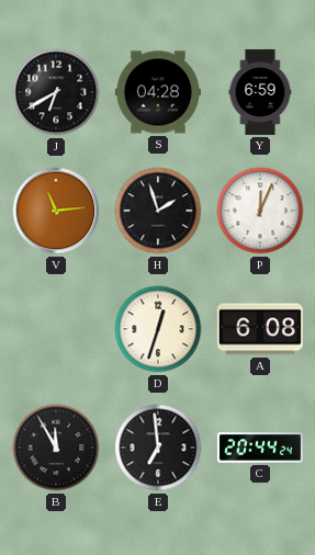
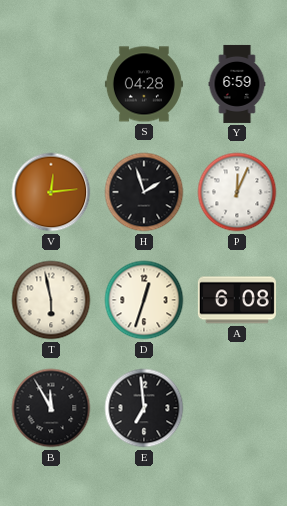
J: 6:40 -> none
V: 11:14 -> 12:14
T: none -> 5:58
C: 20:44 -> none
